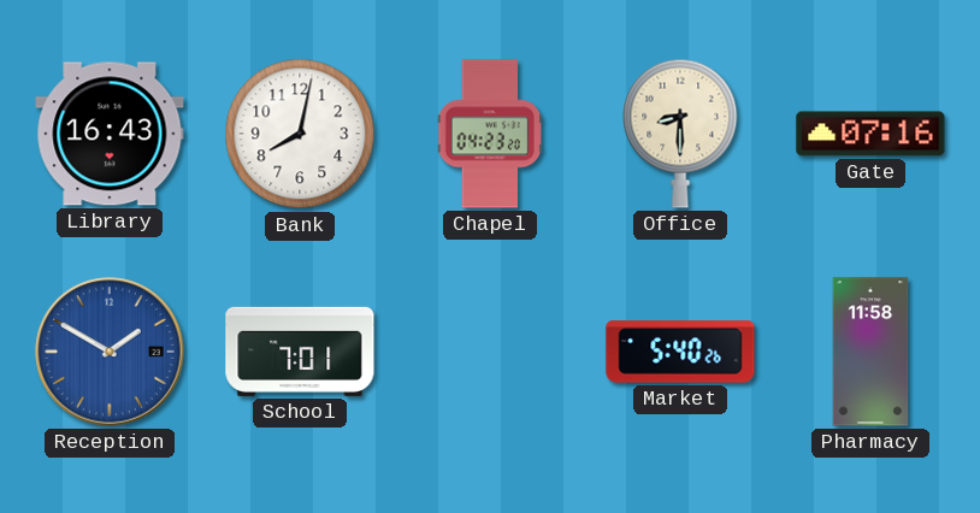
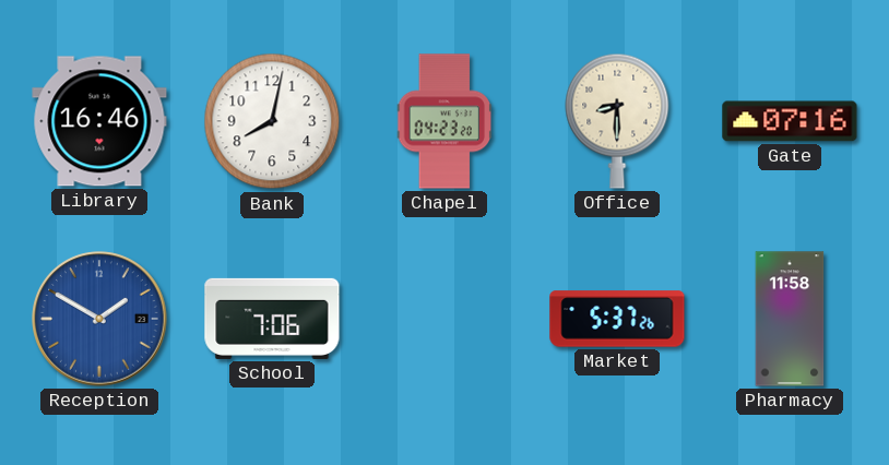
Library: 16:43 -> 16:46
School: 7:01 -> 7:06
Market: 5:40 -> 5:37
